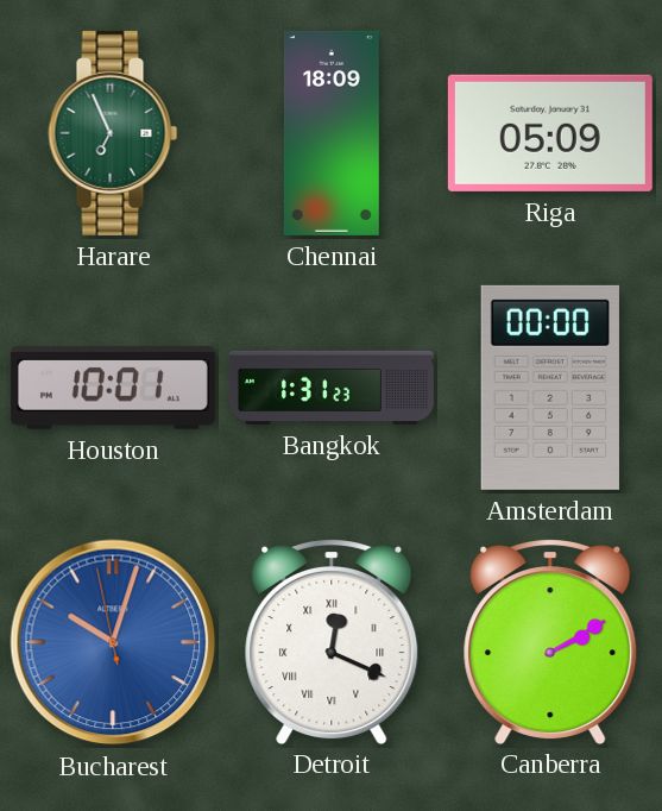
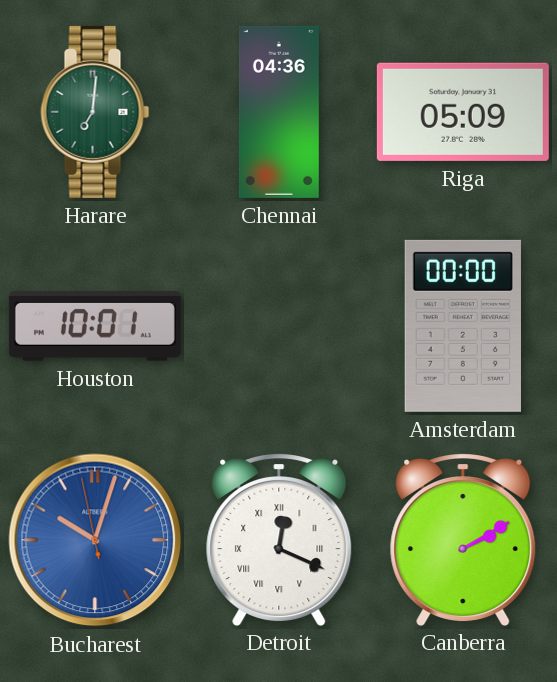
Harare: 6:56 -> 7:01
Chennai: 18:09 -> 04:36
Bangkok: 1:31 -> none
